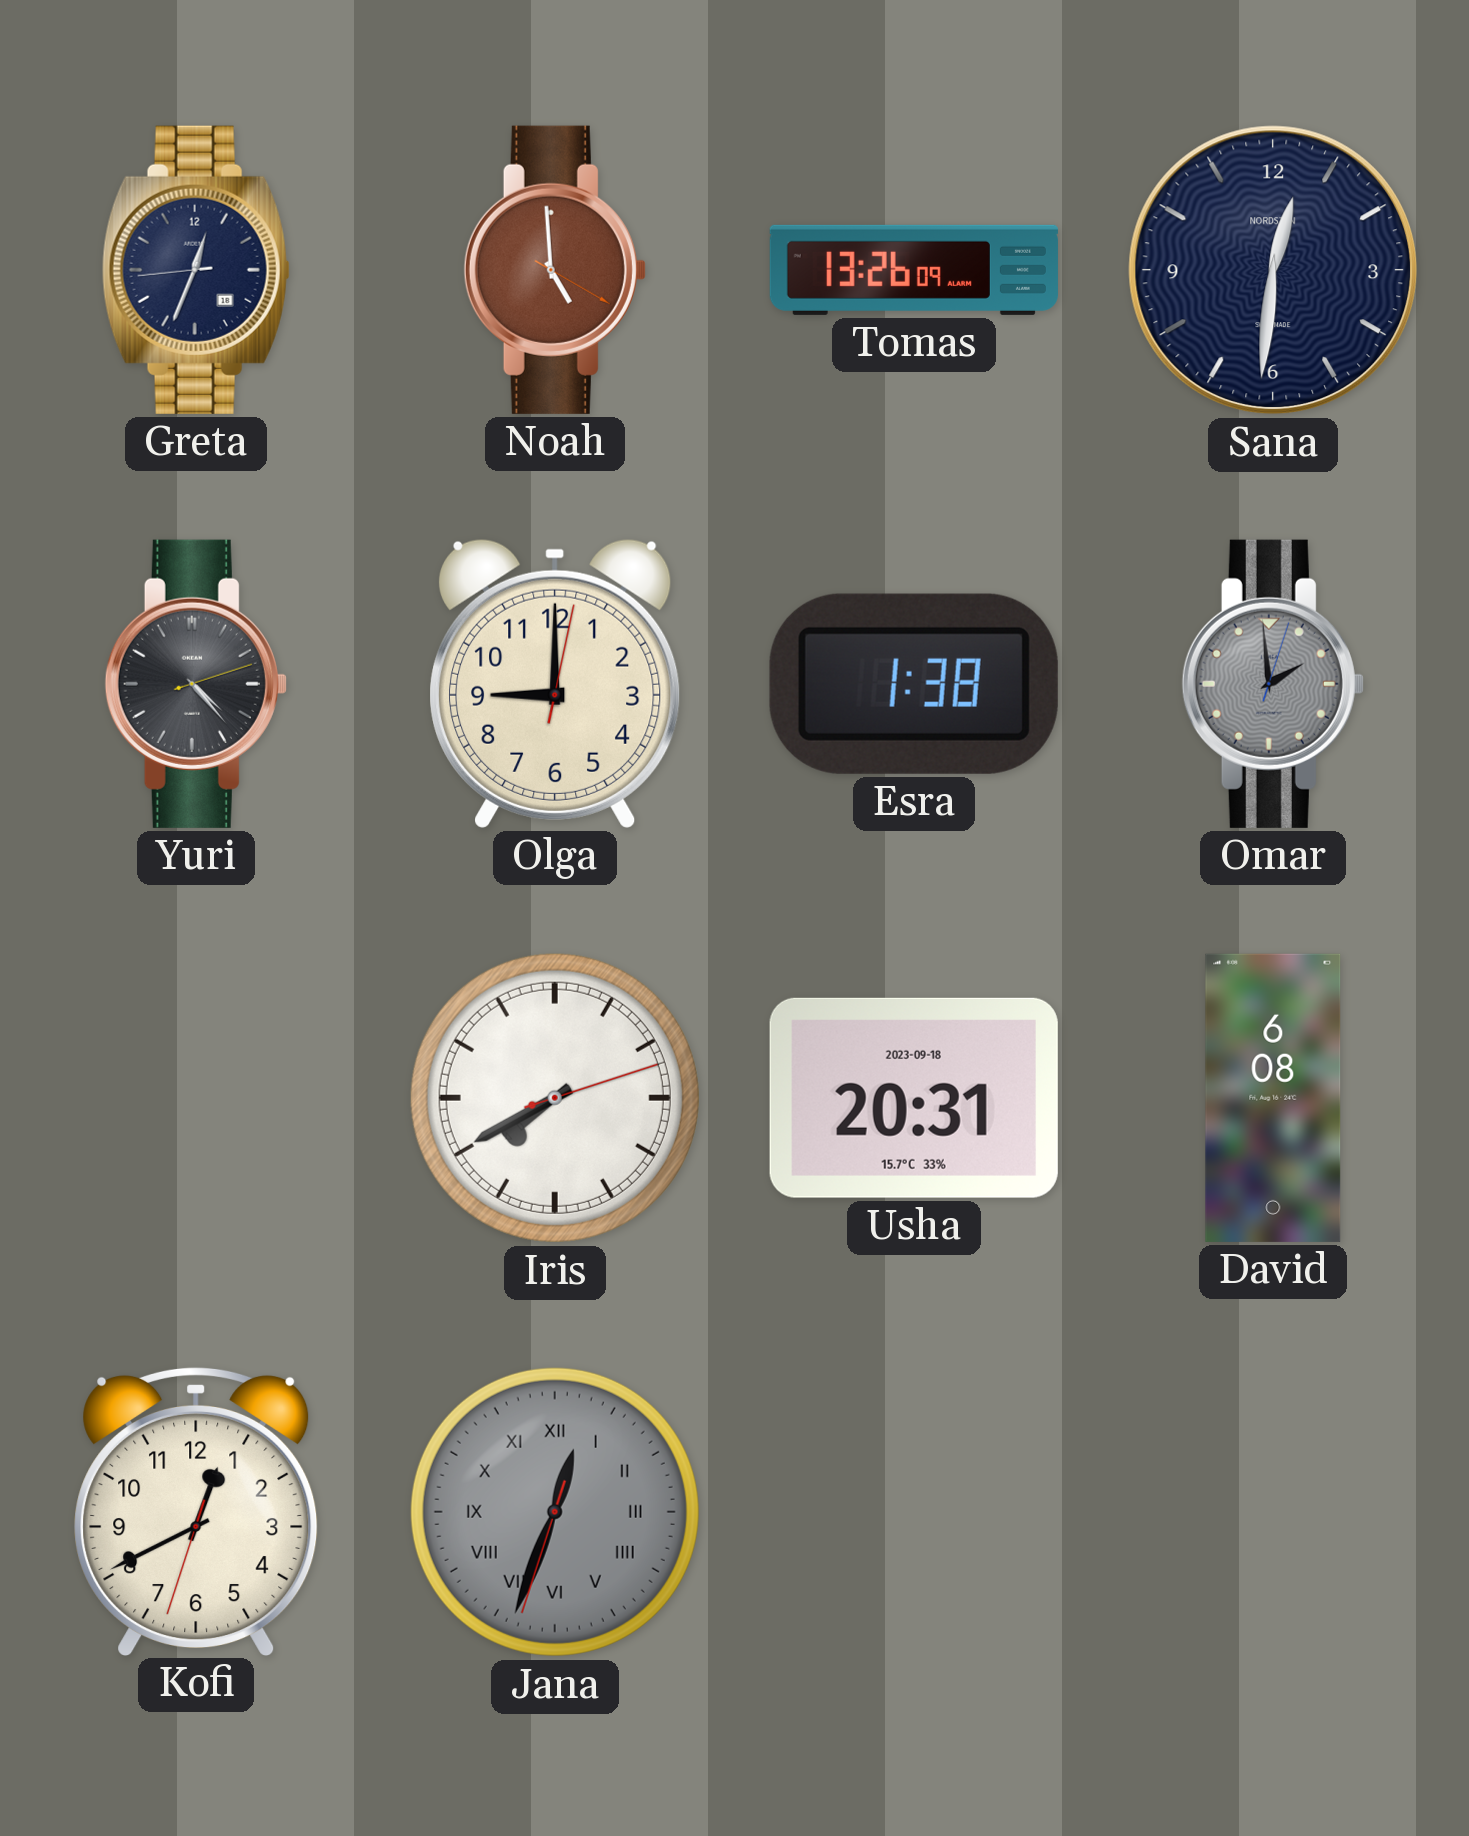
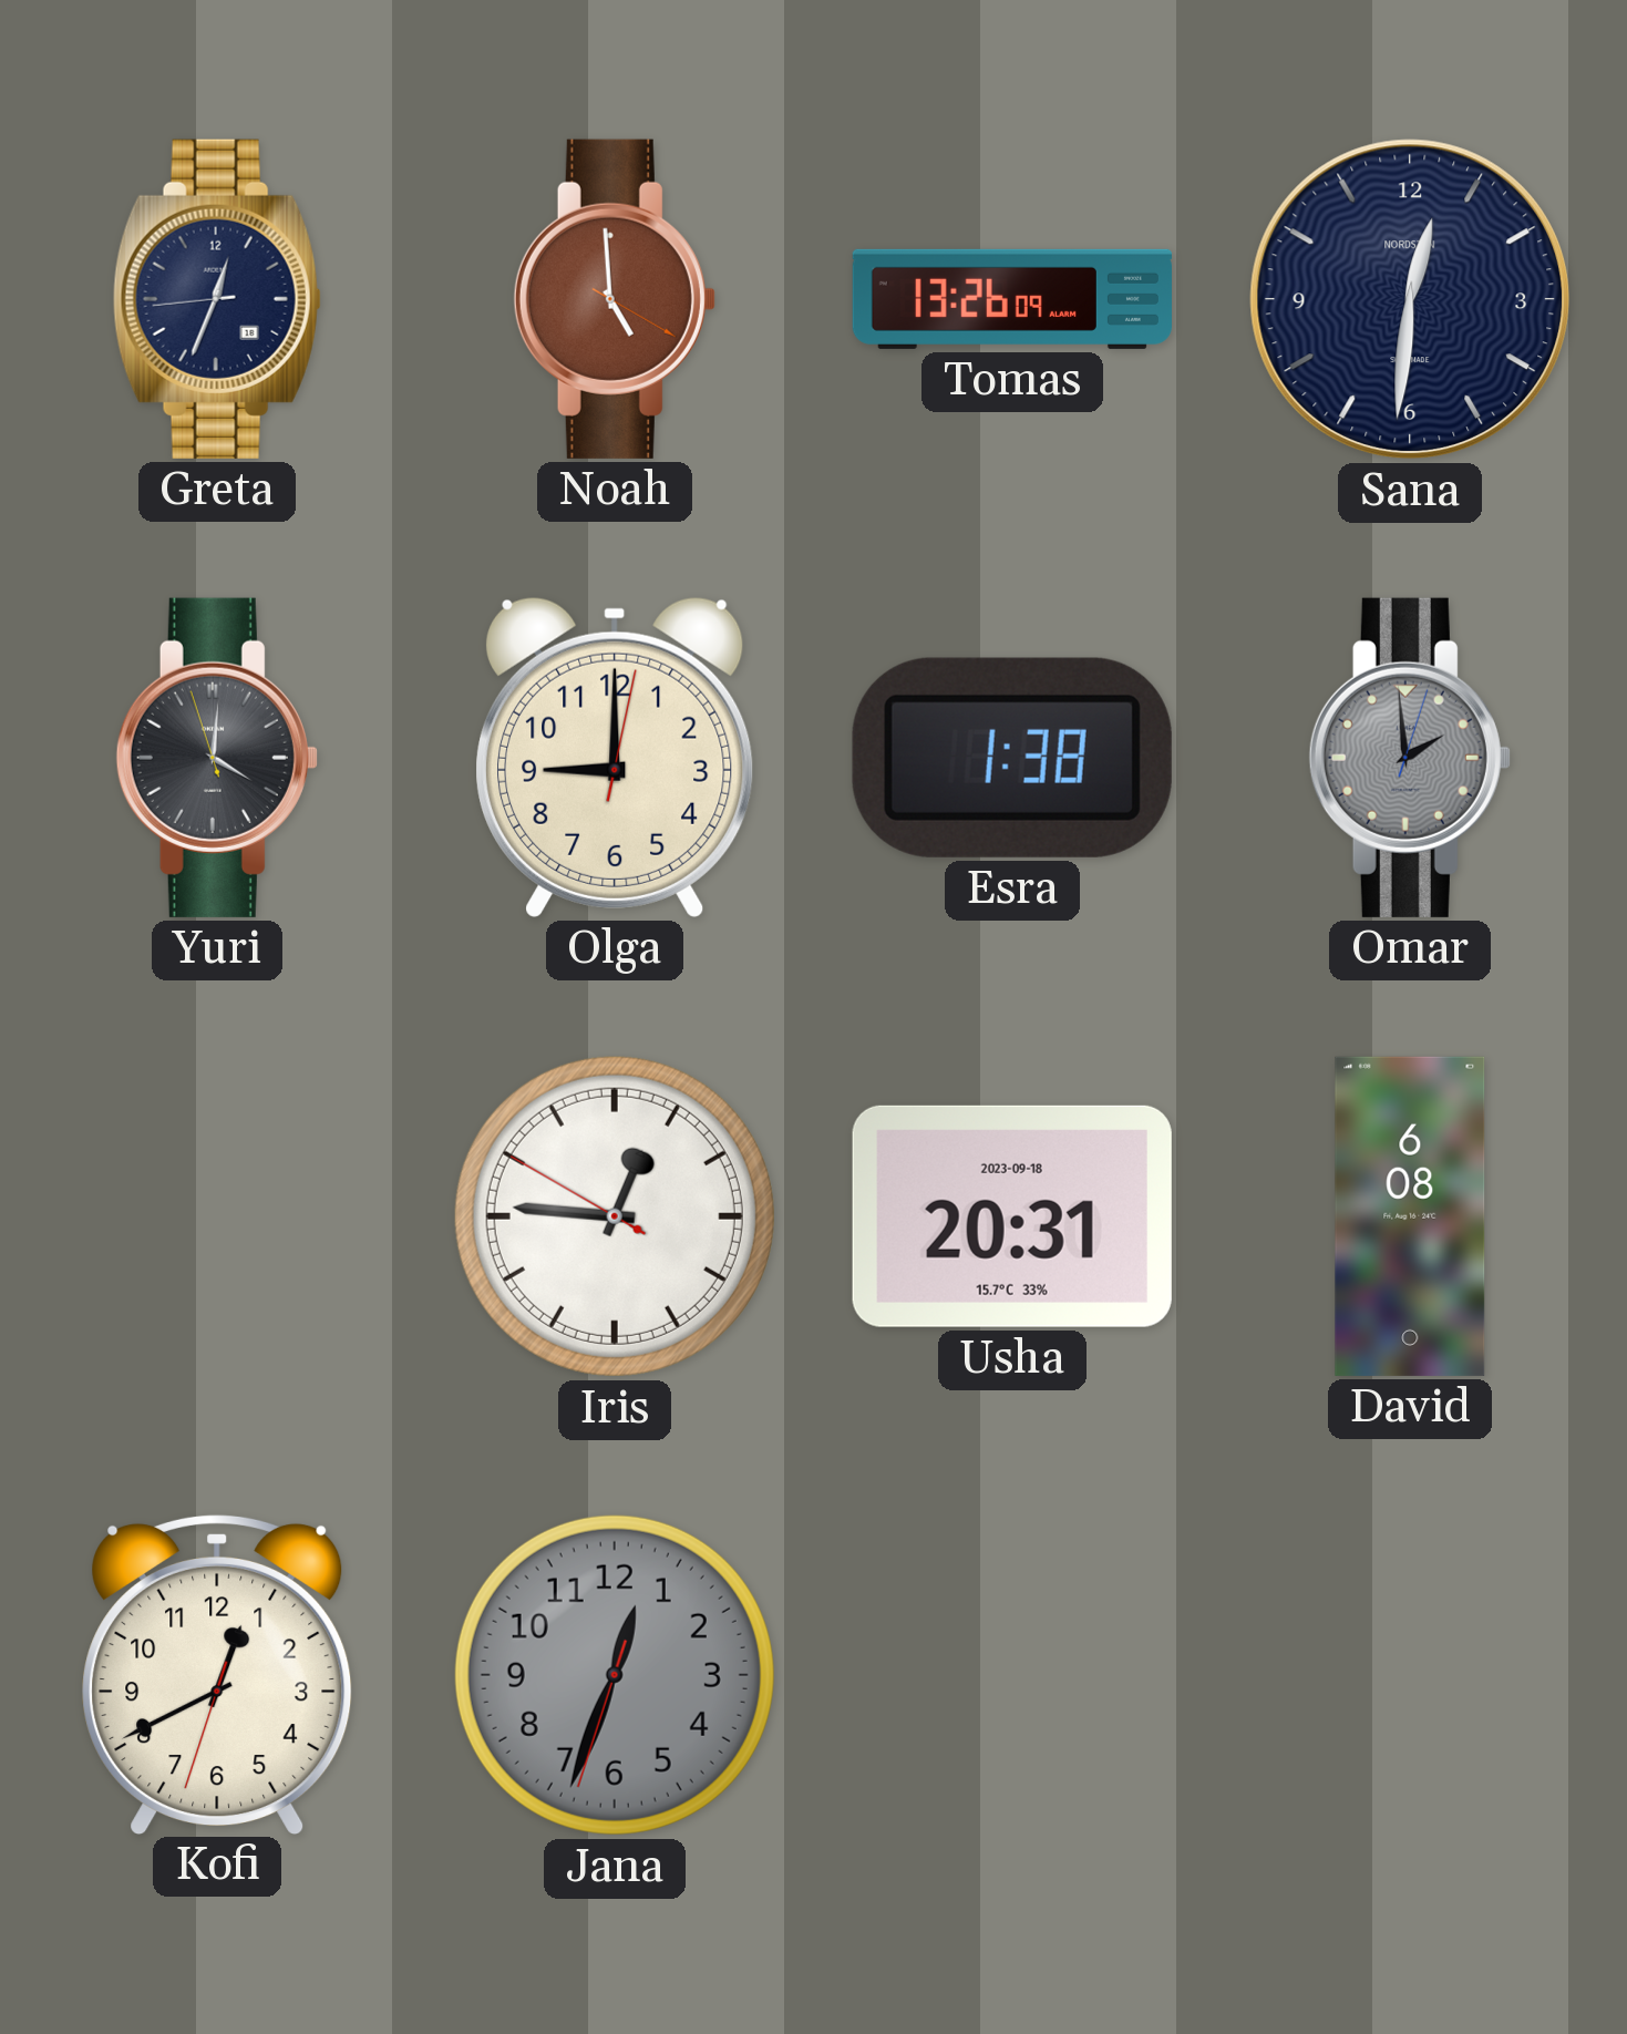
Yuri: 4:23 -> 4:00
Iris: 7:40 -> 12:45
Jana numerals: Roman -> Arabic
